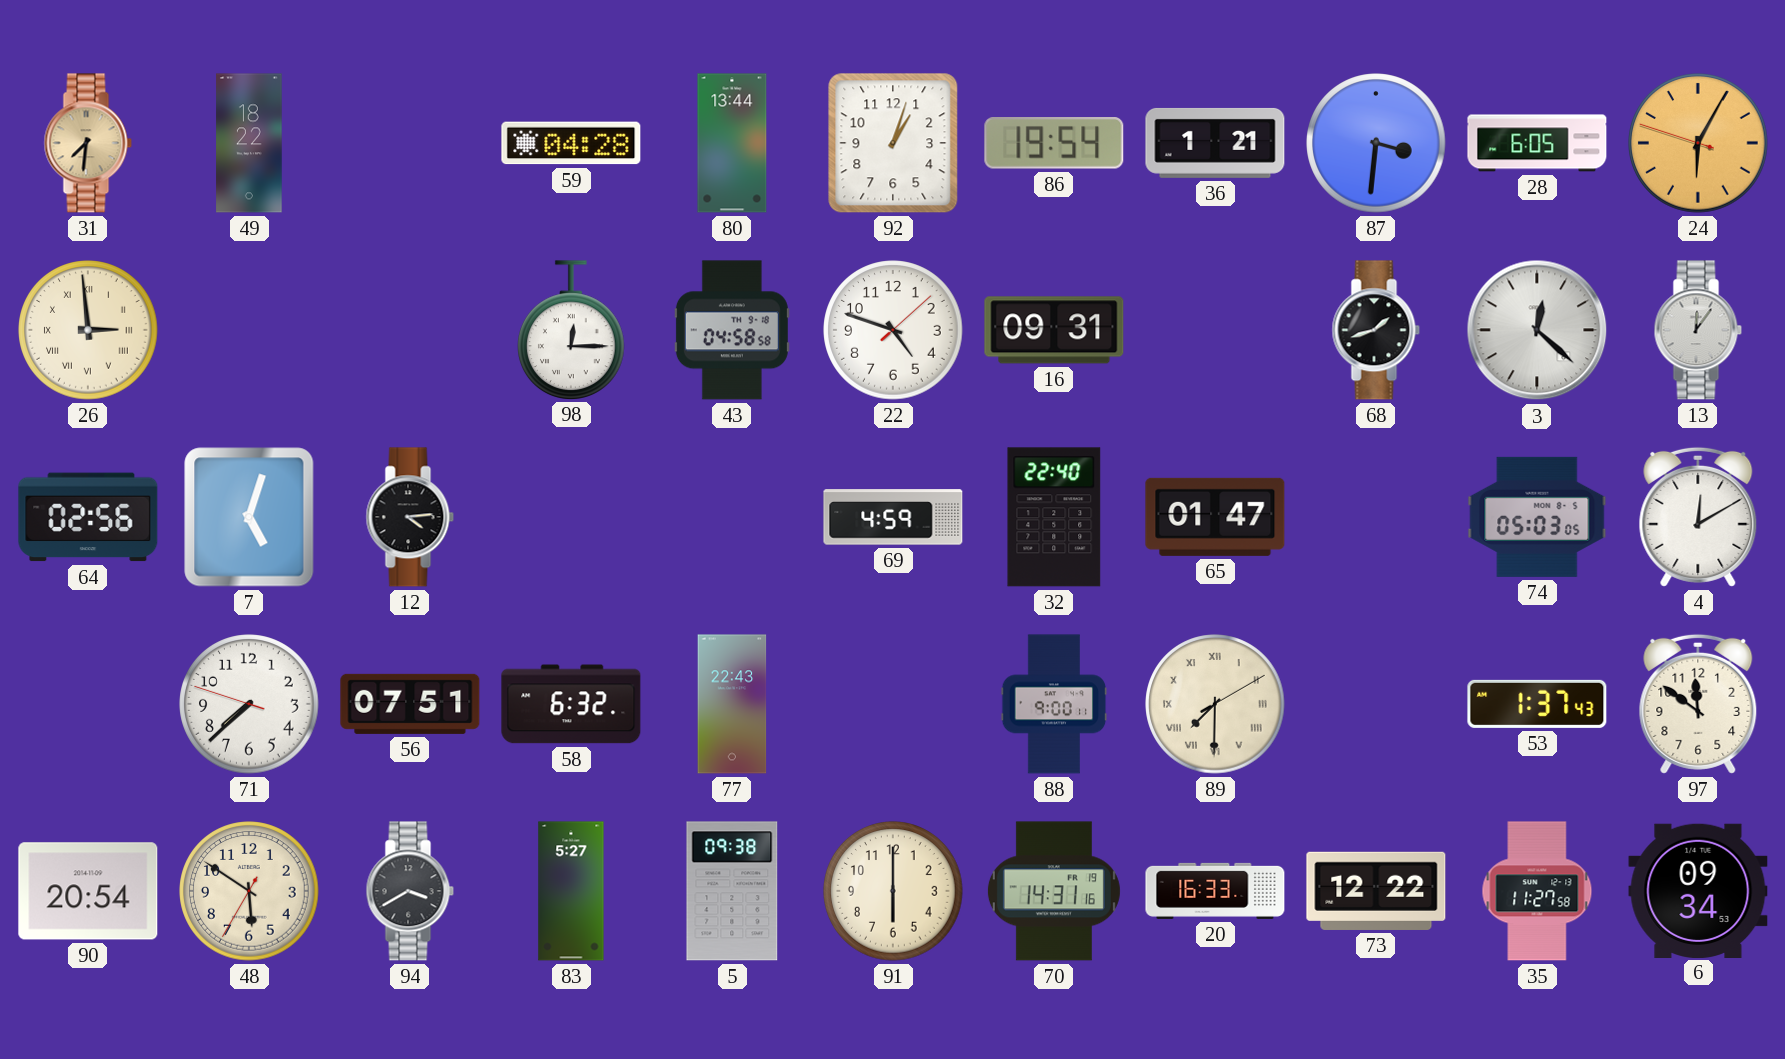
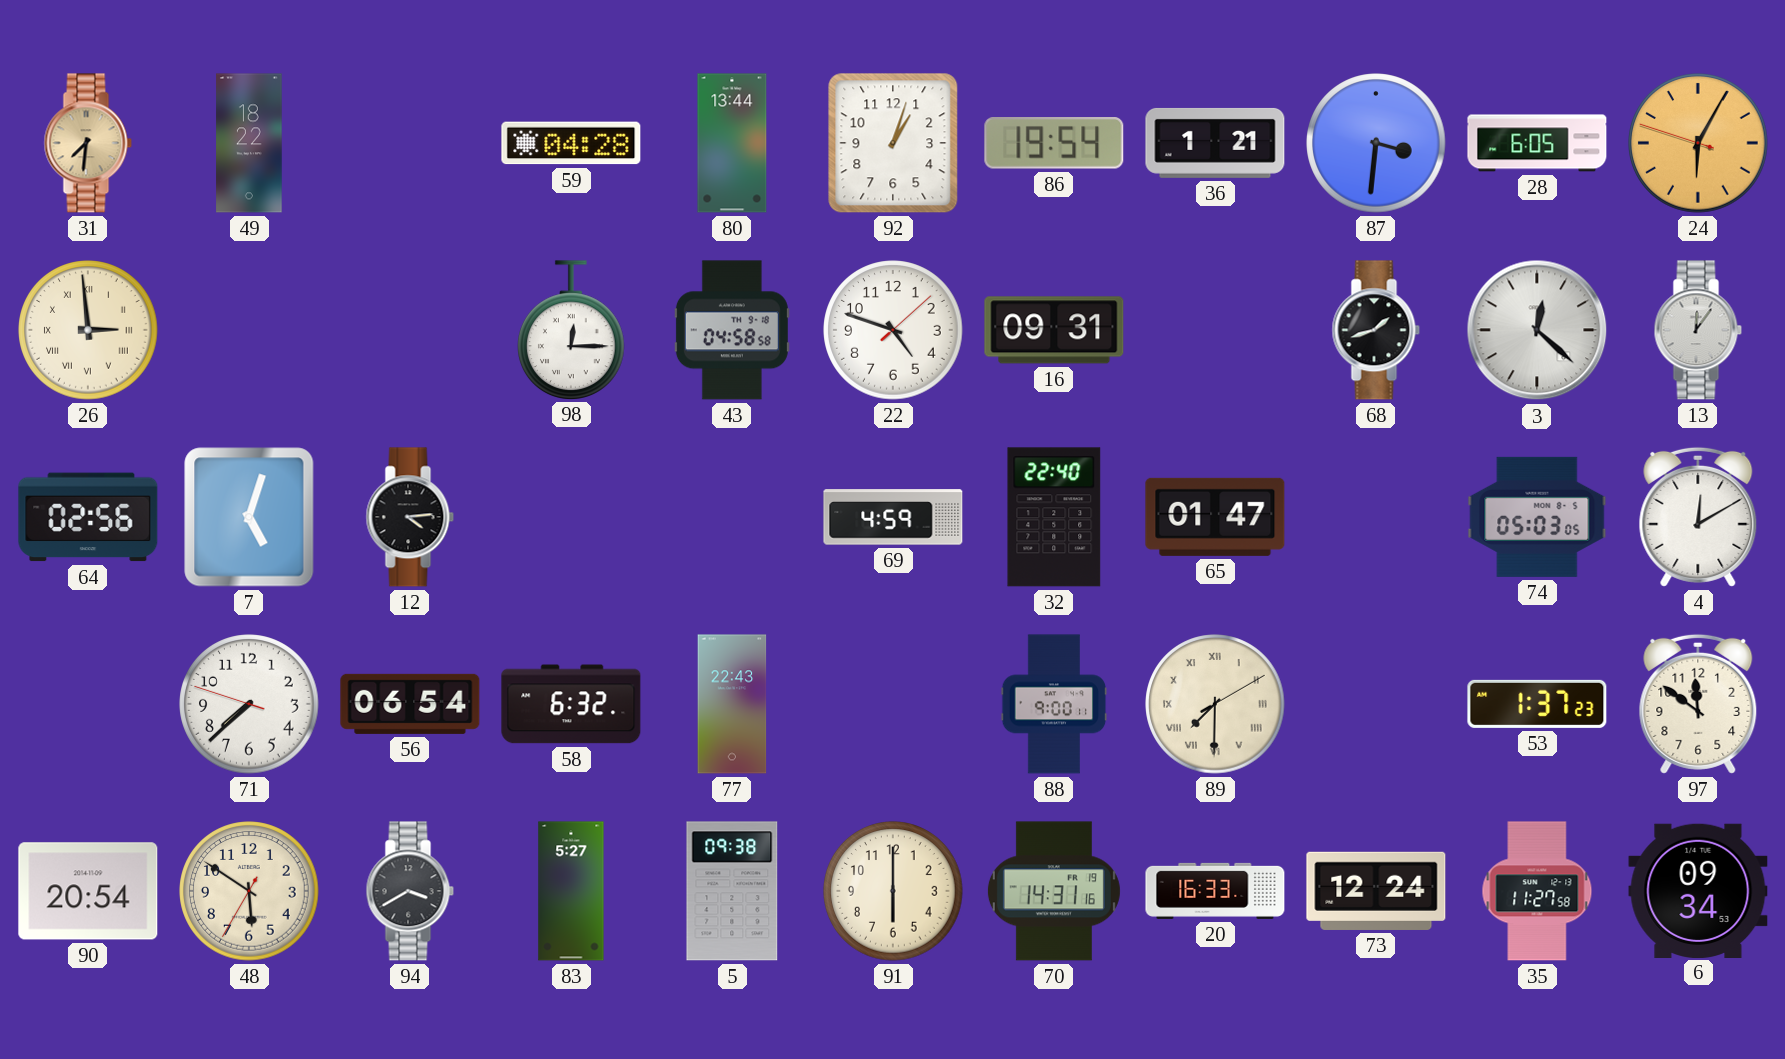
56: 07:51 -> 06:54
53: 1:37:43 -> 1:37:23
73: 12:22 -> 12:24
